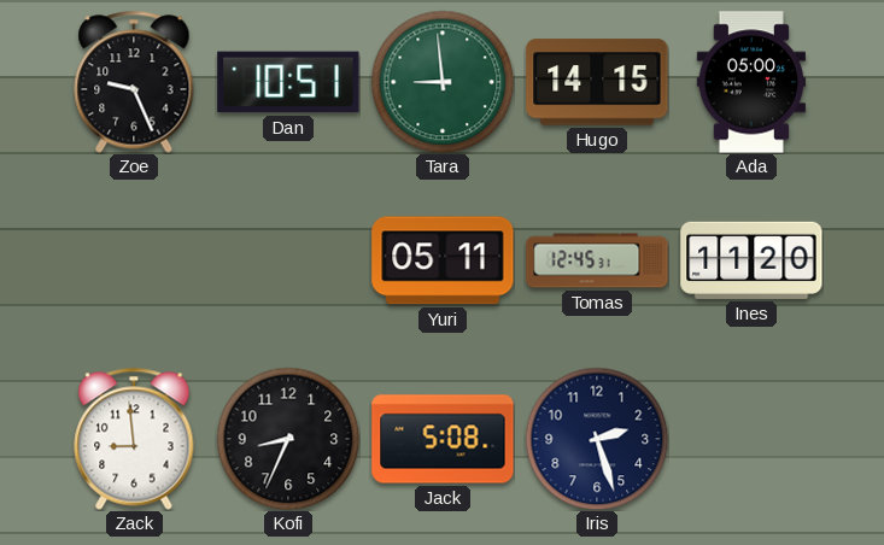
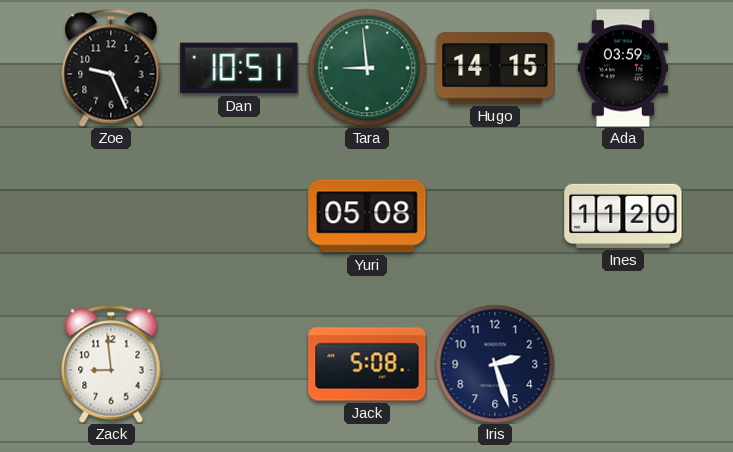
Ada: 05:00 -> 03:59
Yuri: 05:11 -> 05:08
Tomas: 12:45 -> none
Kofi: 8:34 -> none
